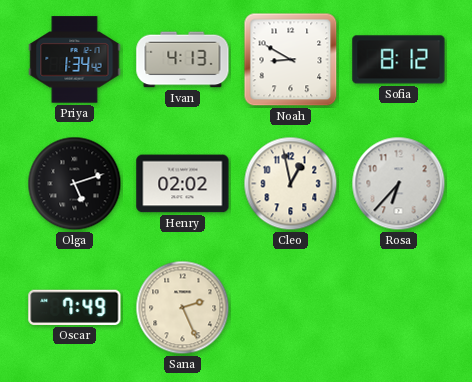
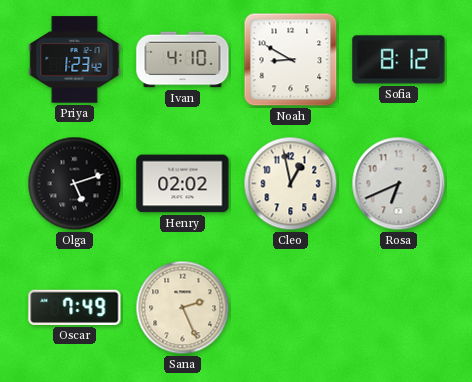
Priya: 1:34 -> 1:23
Ivan: 4:13 -> 4:10
Rosa: 6:37 -> 6:41
